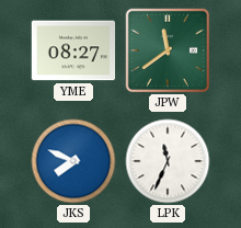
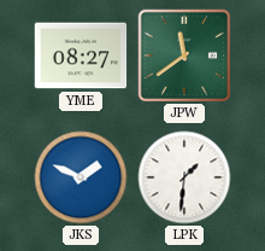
JKS: 7:49 -> 1:49
LPK: 11:34 -> 1:31
